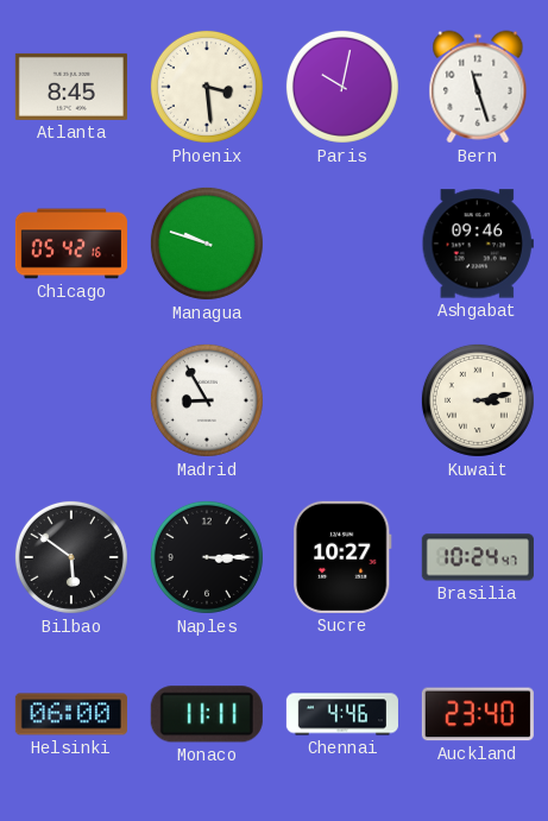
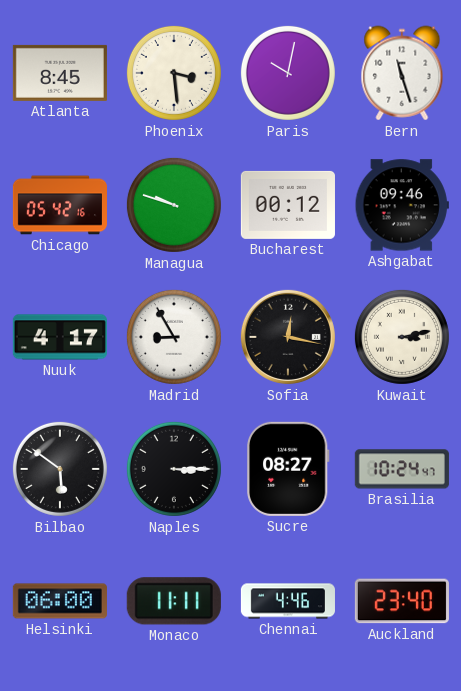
Bucharest: none -> 00:12
Nuuk: none -> 4:17
Sofia: none -> 12:17
Sucre: 10:27 -> 08:27
